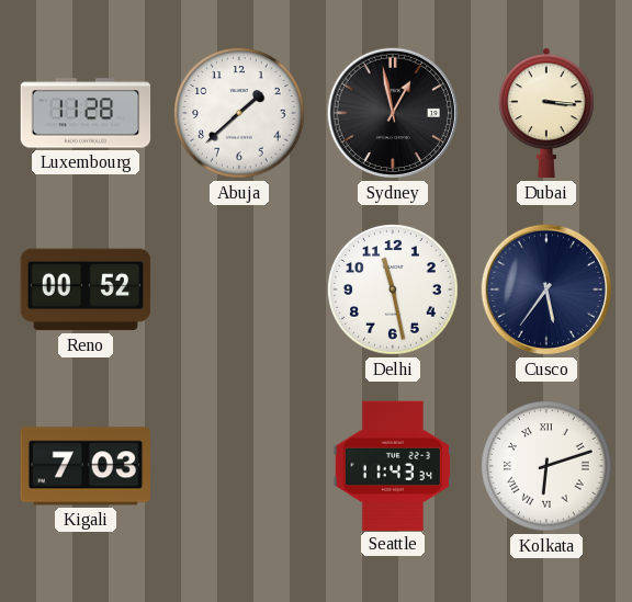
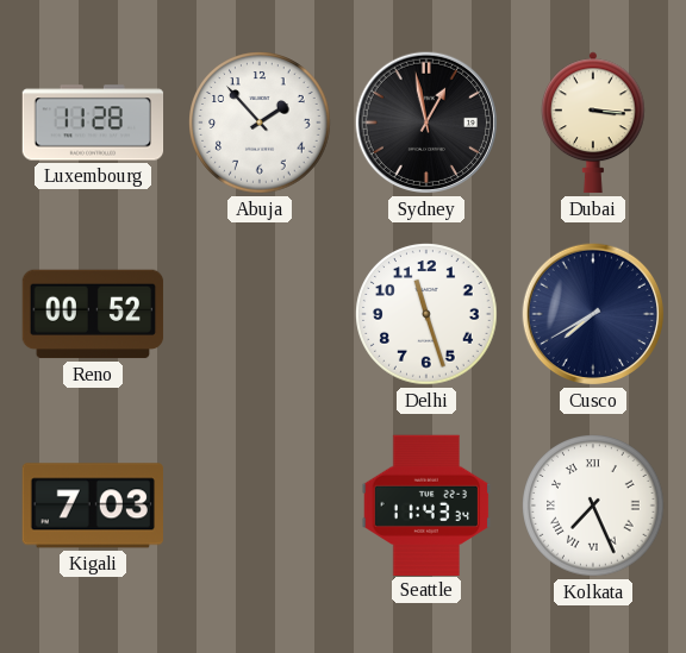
Abuja: 1:38 -> 1:53
Delhi: 11:28 -> 11:27
Cusco: 5:36 -> 7:40
Kolkata: 6:12 -> 7:26
